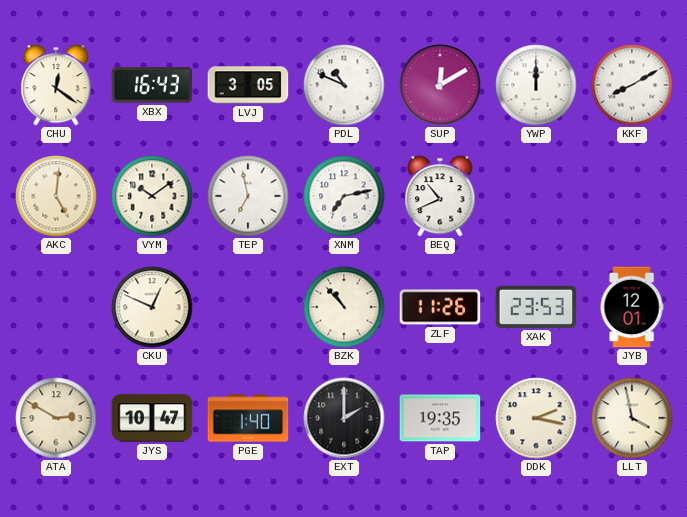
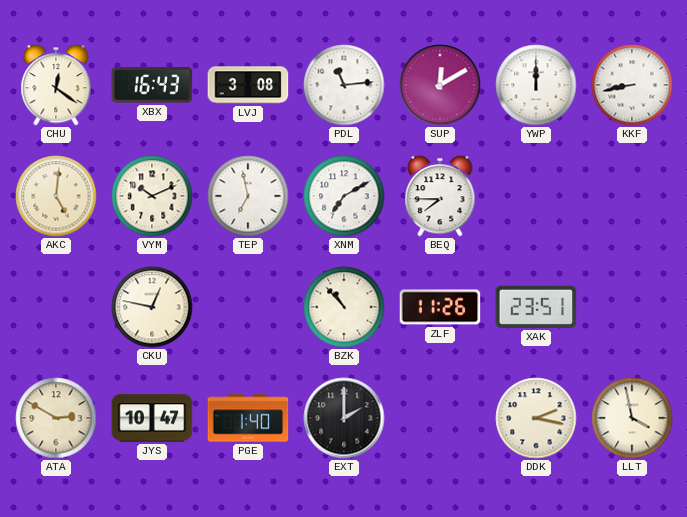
LVJ: 3:05 -> 3:08
PDL: 10:49 -> 11:14
KKF: 8:10 -> 8:43
VYM: 10:09 -> 10:11
XNM: 7:13 -> 7:10
BEQ: 10:41 -> 7:45
CKU: 12:49 -> 12:47
XAK: 23:53 -> 23:51
JYB: 12:01 -> none
TAP: 19:35 -> none
